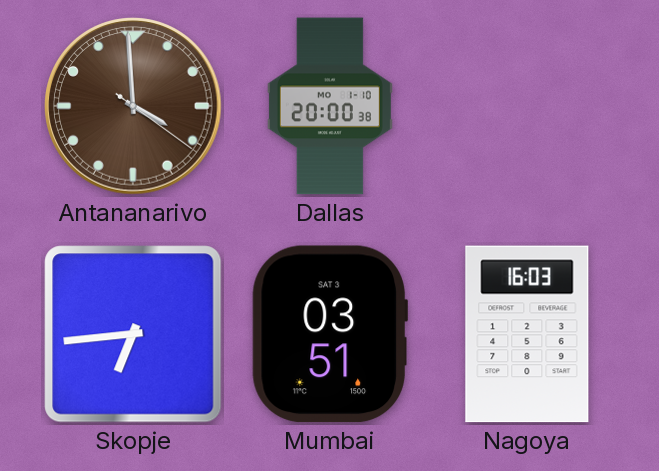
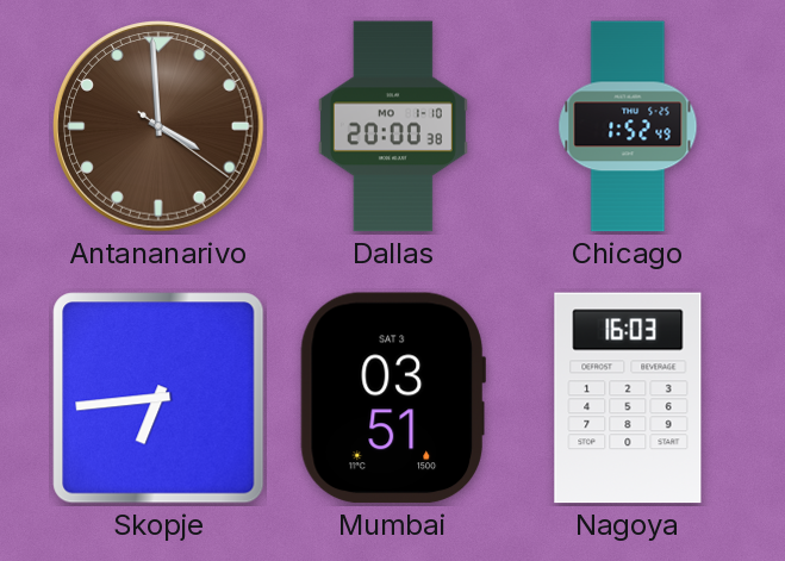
Chicago: none -> 1:52
